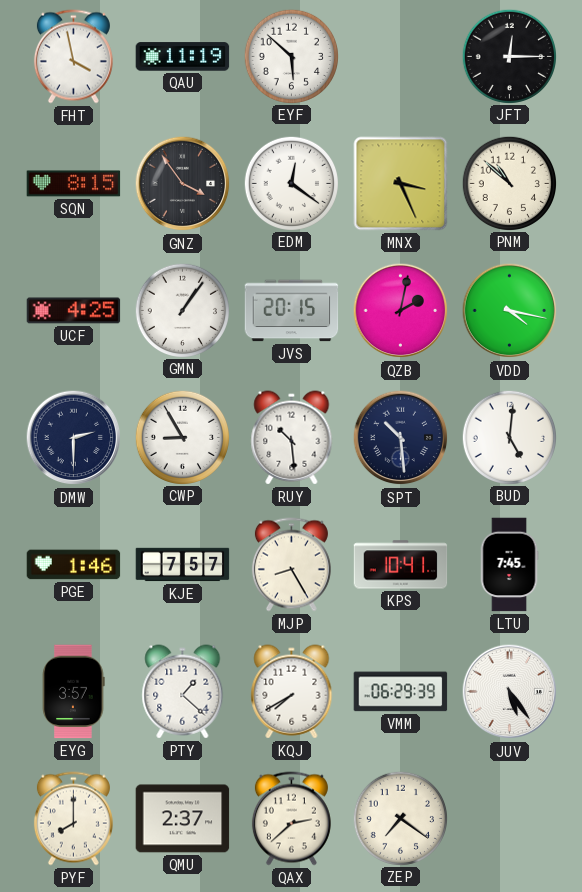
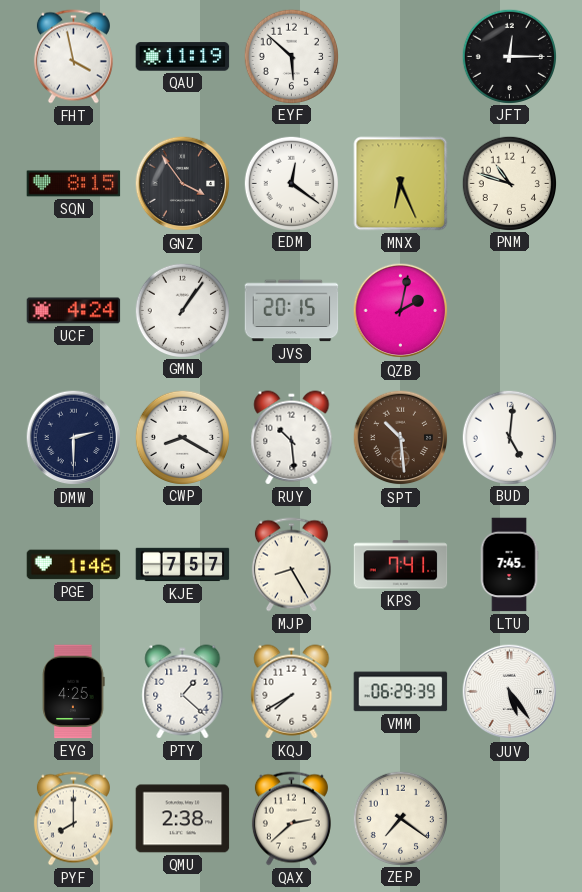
MNX: 3:26 -> 6:26
PNM: 10:52 -> 10:48
UCF: 4:25 -> 4:24
VDD: 4:17 -> none
CWP: 8:55 -> 8:20
SPT dial: navy -> brown
KPS: 10:41 -> 7:41
EYG: 3:57 -> 4:25
QMU: 2:37 -> 2:38
